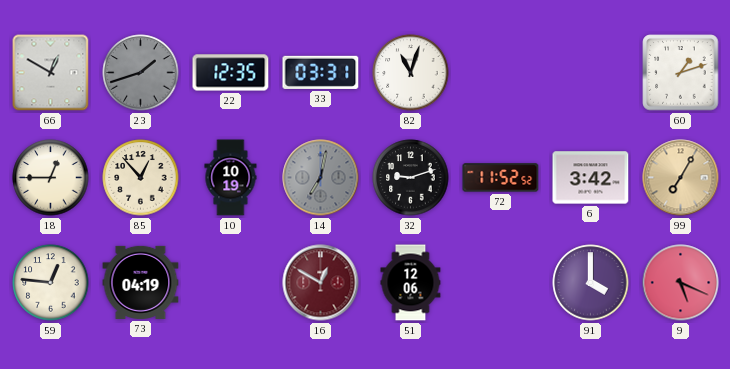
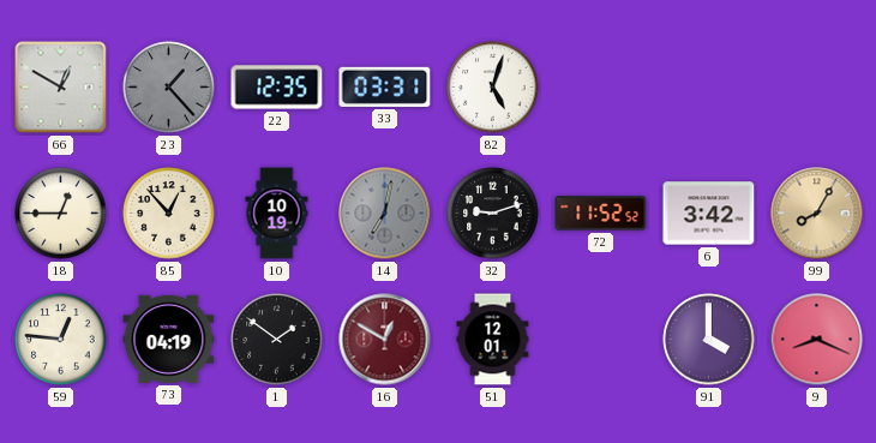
23: 1:42 -> 1:23
82: 11:03 -> 5:03
60: 1:12 -> none
99: 7:05 -> 8:05
1: none -> 1:51
51: 12:06 -> 12:01
9: 5:19 -> 8:19
